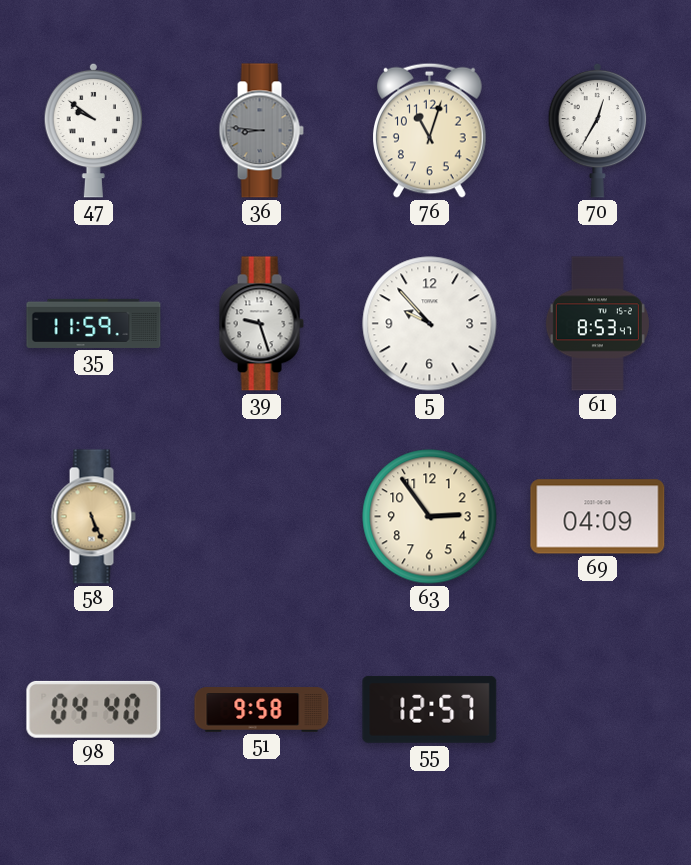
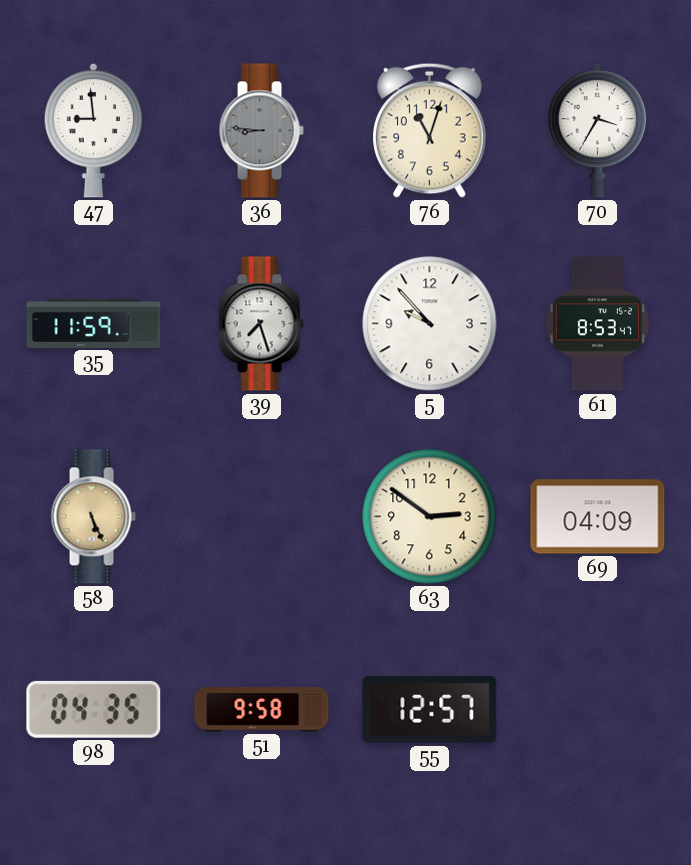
47: 9:51 -> 8:59
70: 12:35 -> 3:35
39: 9:27 -> 7:27
63: 2:54 -> 2:51
98: 04:40 -> 04:35
